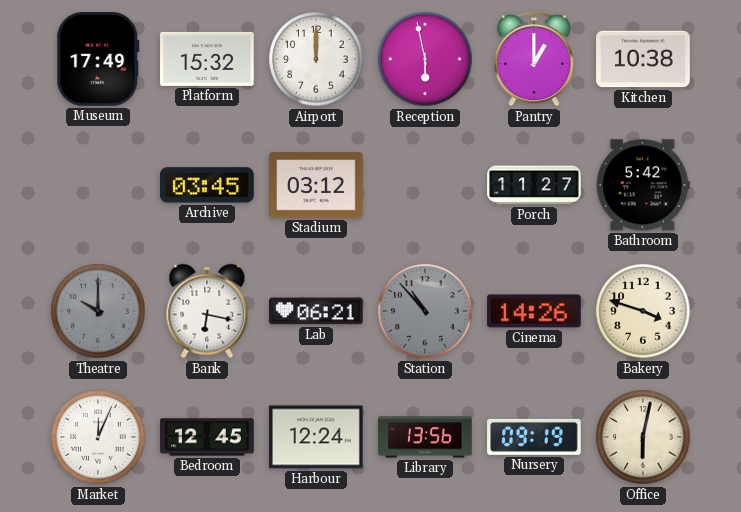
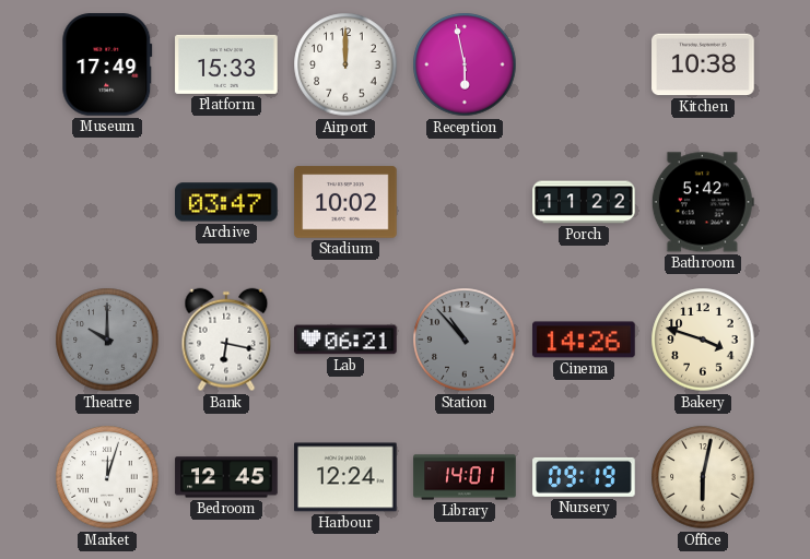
Platform: 15:32 -> 15:33
Pantry: 1:00 -> none
Archive: 03:45 -> 03:47
Stadium: 03:12 -> 10:02
Porch: 11:27 -> 11:22
Market: 12:04 -> 12:03
Library: 13:56 -> 14:01
